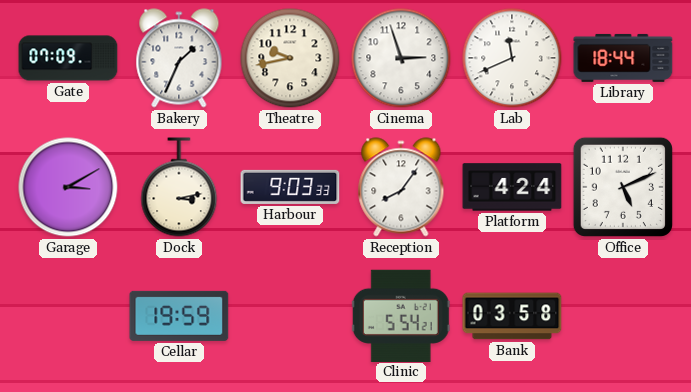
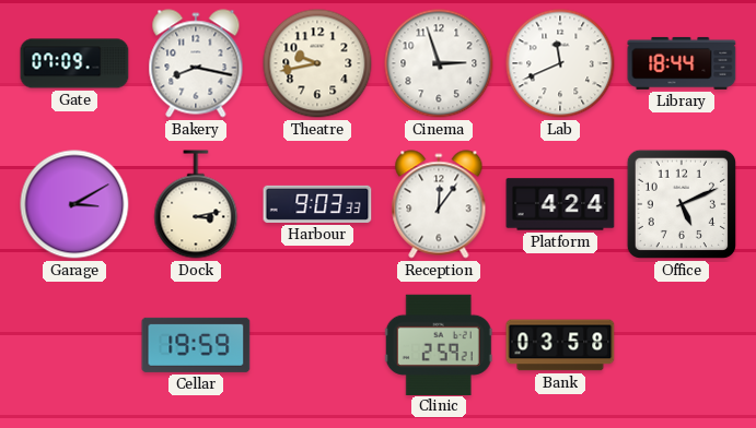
Bakery: 1:34 -> 8:17
Reception: 8:06 -> 12:06
Clinic: 5:54 -> 2:59
